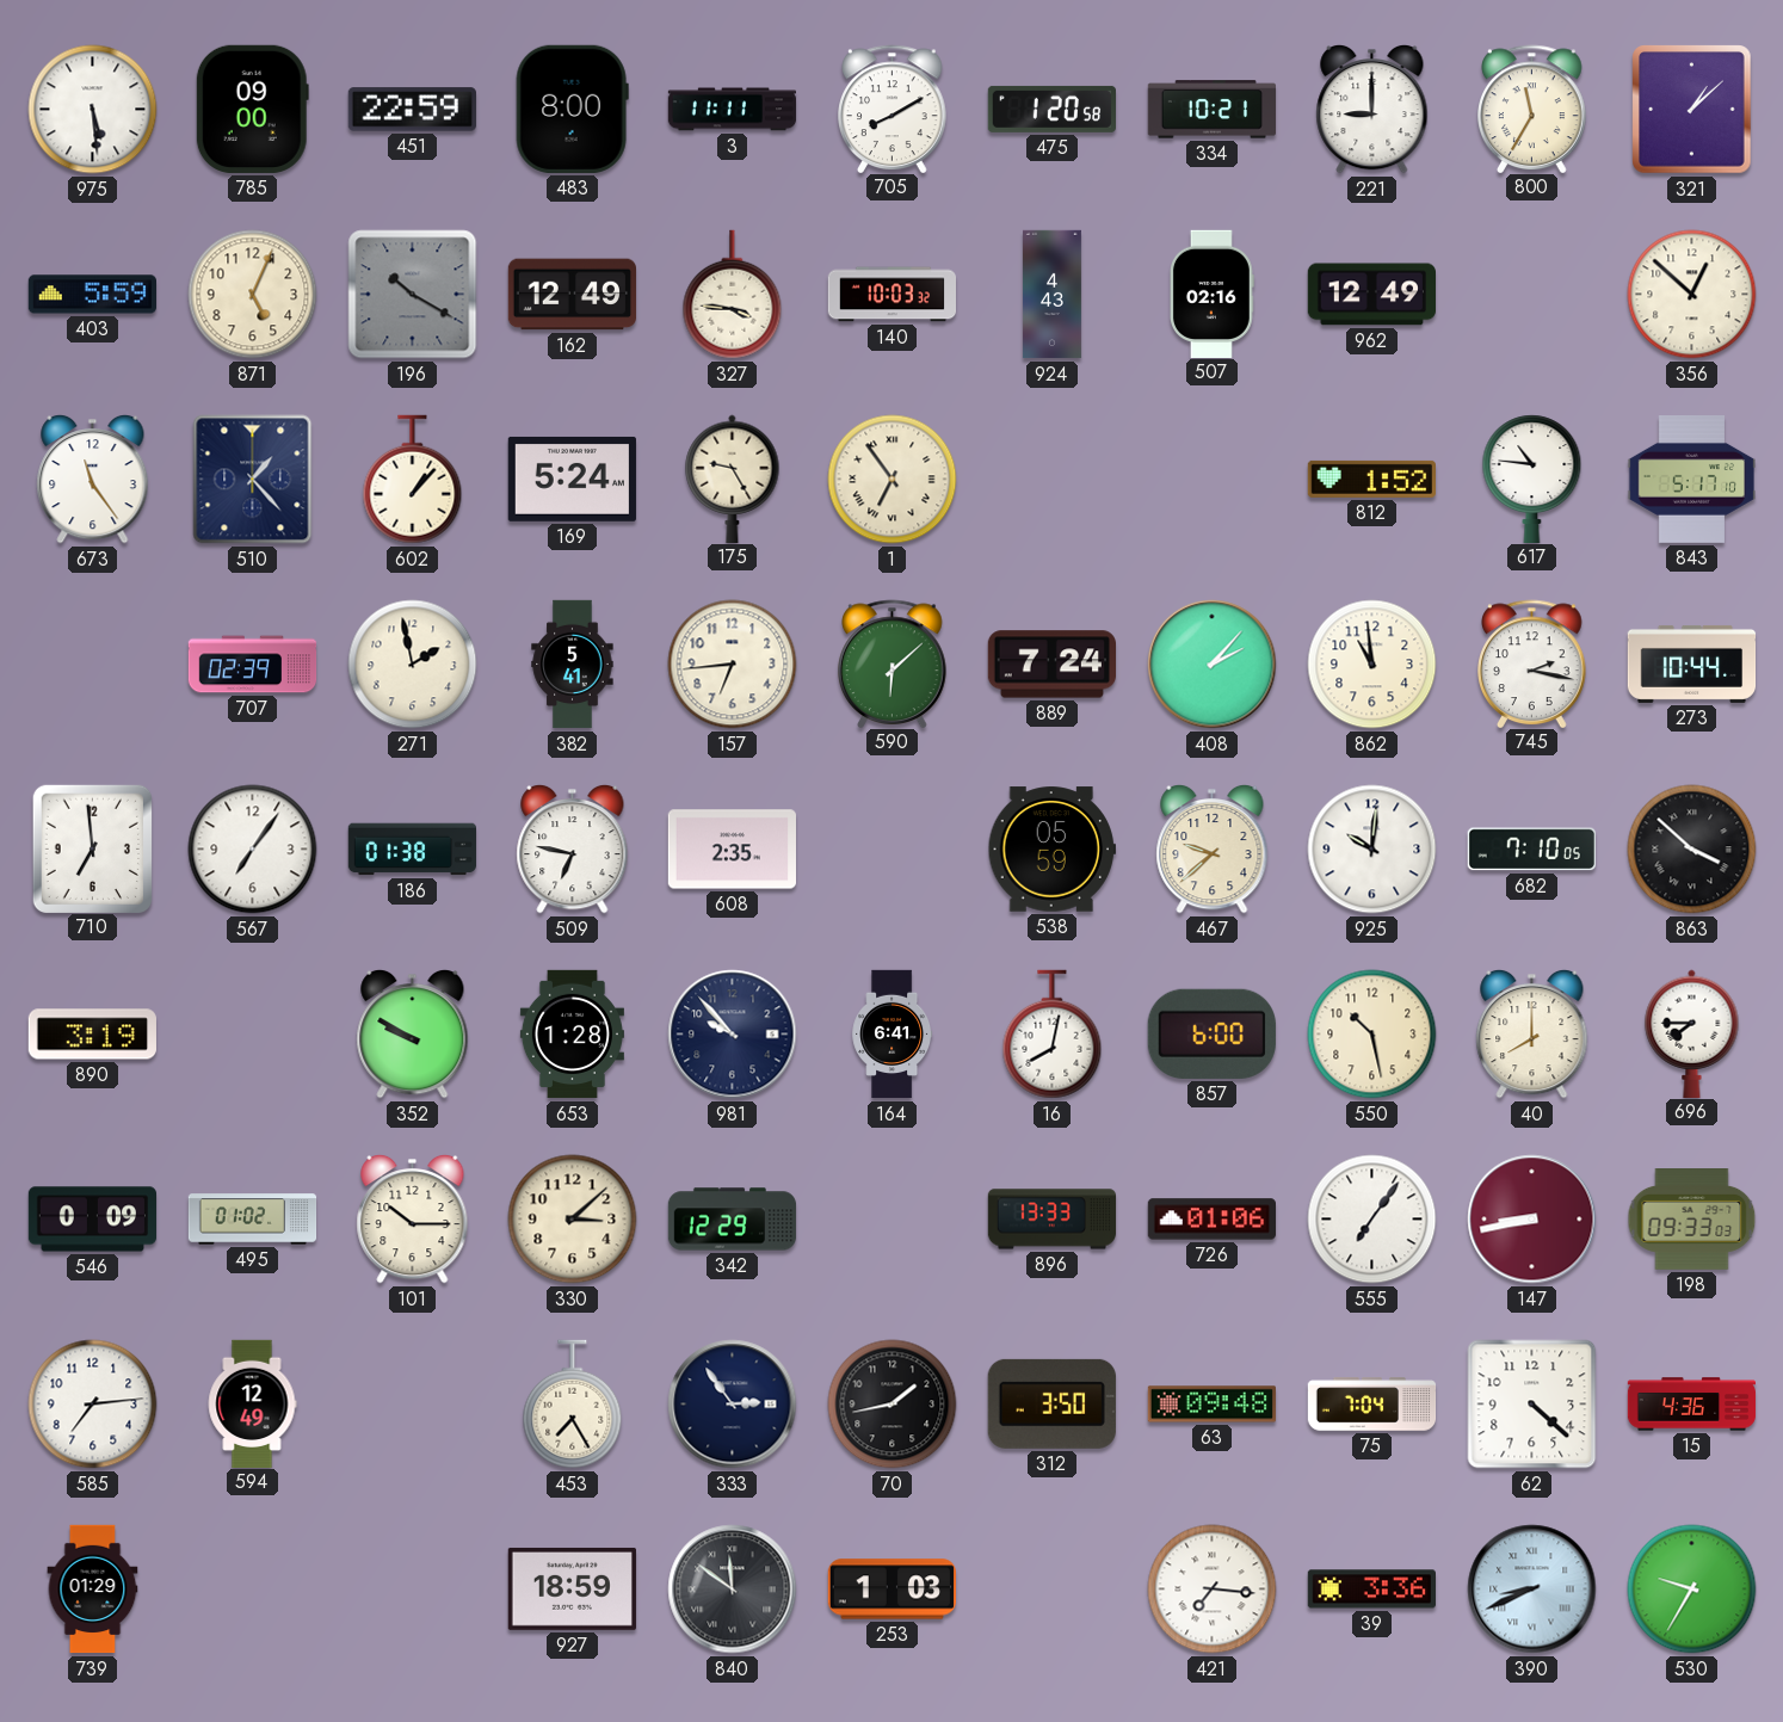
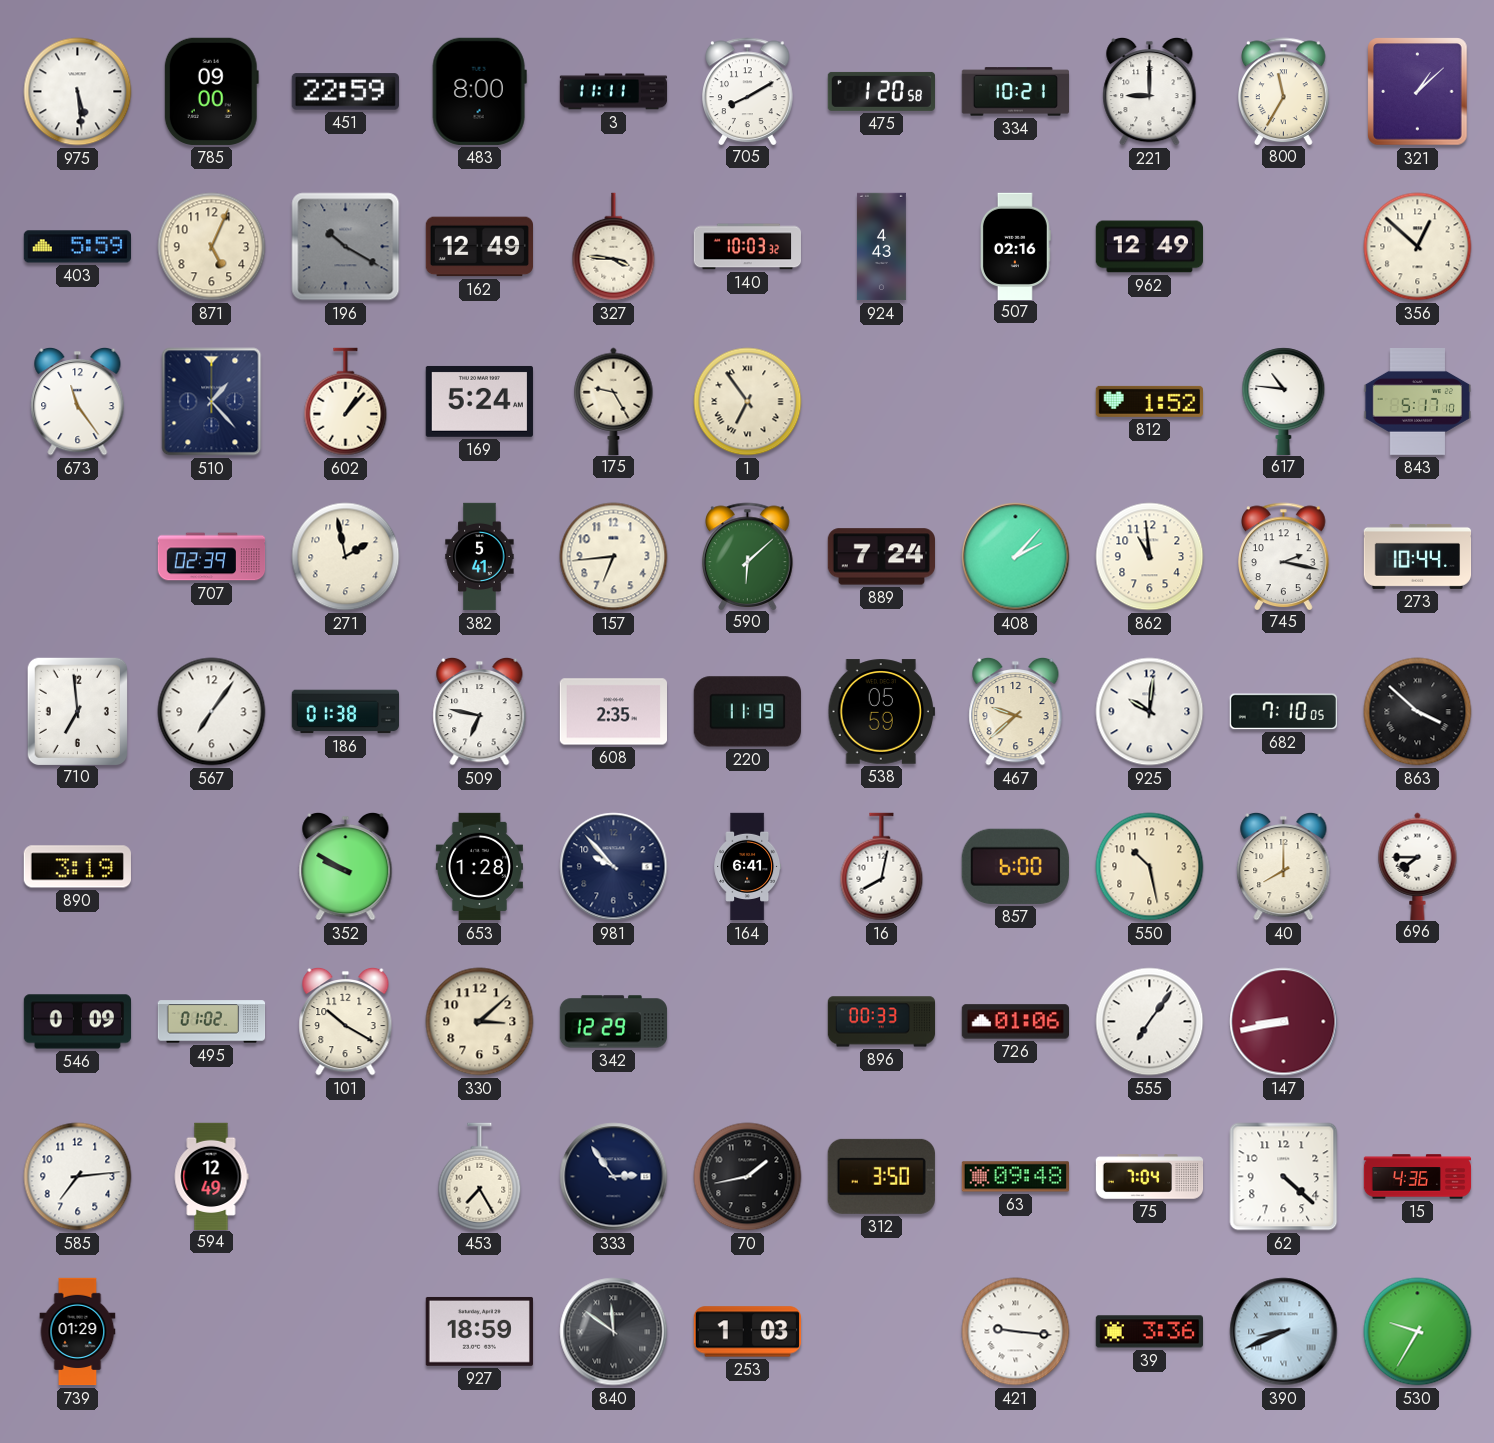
220: none -> 11:19
101: 10:15 -> 10:20
896: 13:33 -> 00:33
198: 09:33 -> none
421: 7:16 -> 9:16
